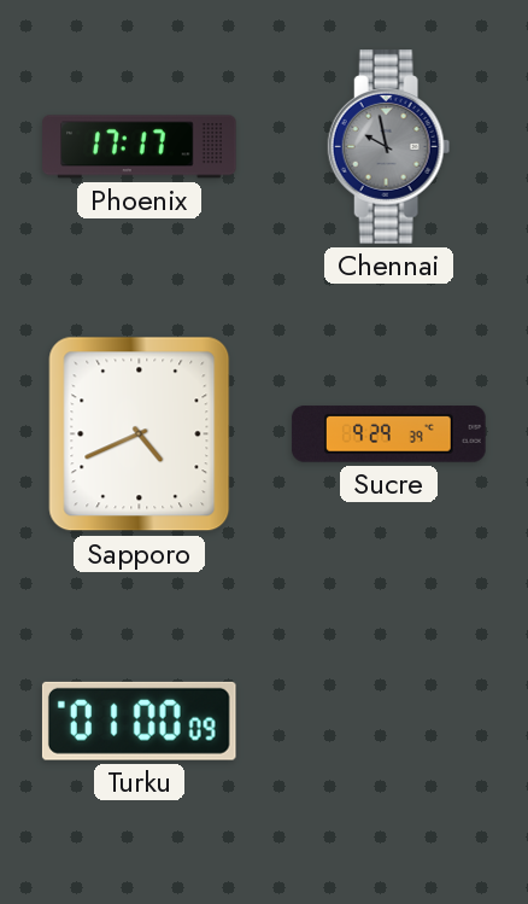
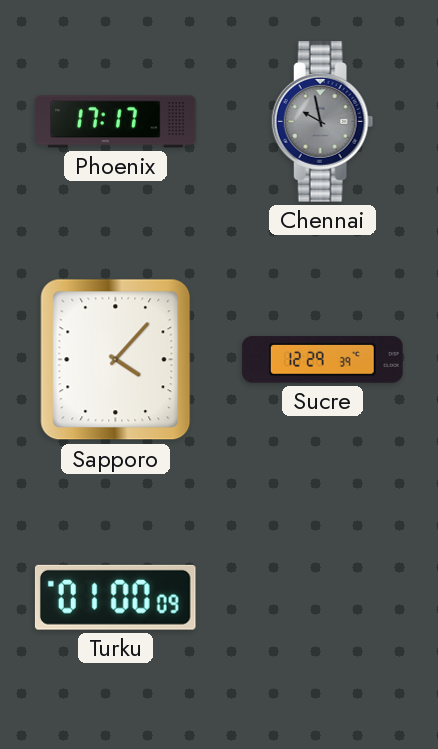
Sapporo: 4:41 -> 4:07
Sucre: 9:29 -> 12:29
